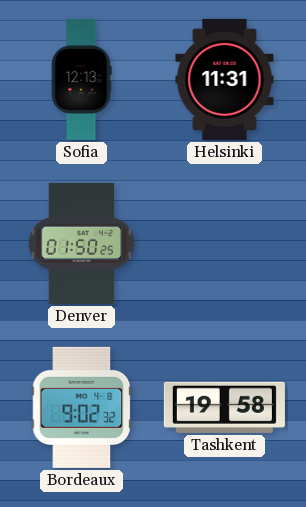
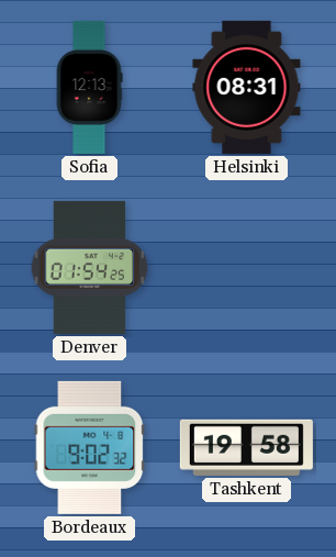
Helsinki: 11:31 -> 08:31
Denver: 01:50 -> 01:54
